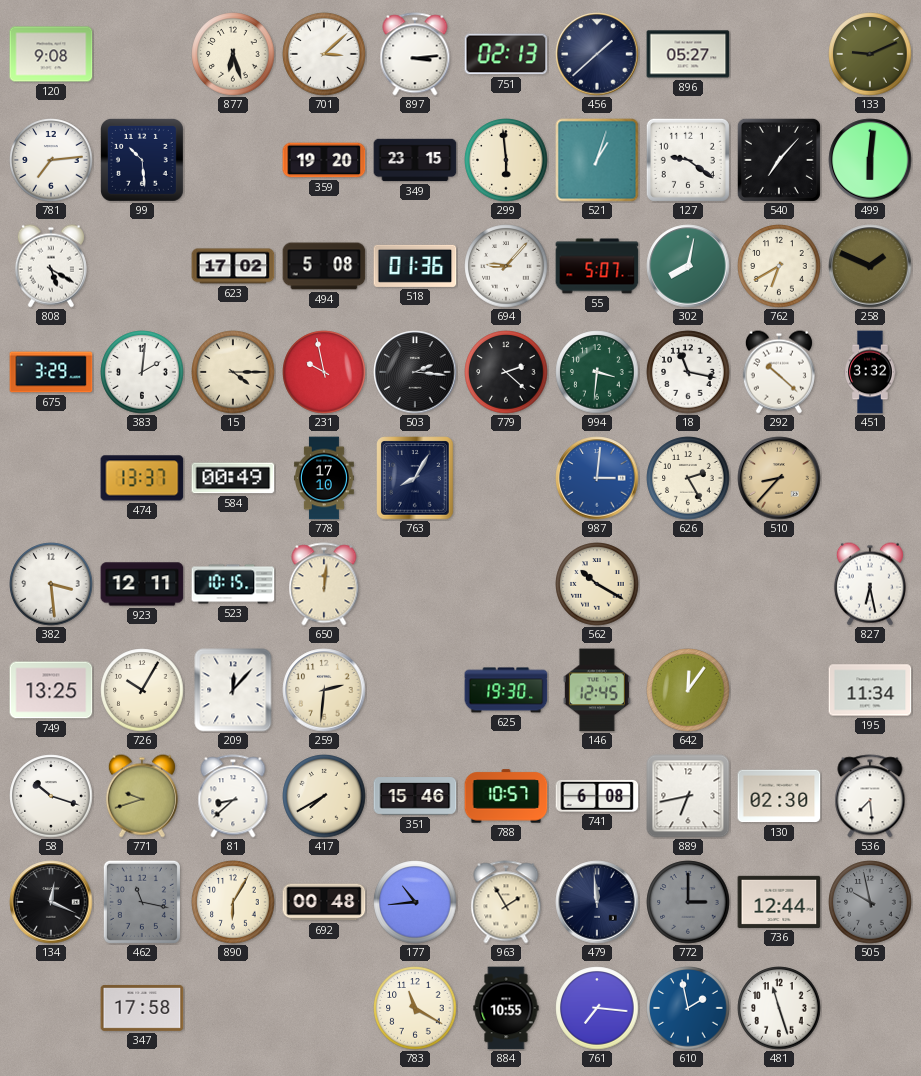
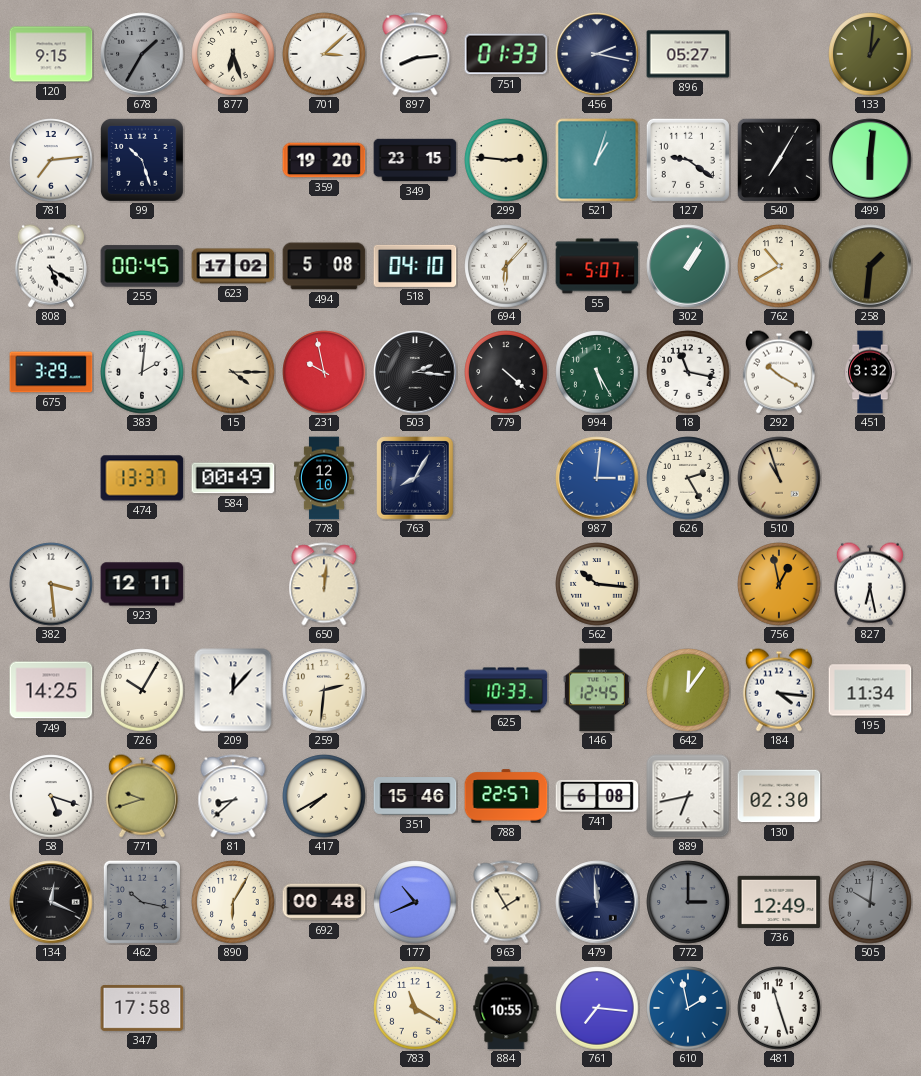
120: 9:08 -> 9:15
678: none -> 1:35
897: 3:14 -> 8:14
751: 02:13 -> 01:33
456: 1:38 -> 2:17
133: 9:11 -> 1:01
99: 10:29 -> 10:27
299: 5:59 -> 2:46
540: 7:07 -> 7:05
255: none -> 00:45
518: 01:36 -> 04:10
694: 9:07 -> 6:07
302: 8:02 -> 1:05
762: 6:40 -> 10:40
258: 1:49 -> 1:31
779: 2:22 -> 4:22
994: 3:31 -> 5:25
292: 10:22 -> 10:20
778: 17:10 -> 12:10
510: 8:37 -> 10:57
523: 10:15 -> none
562: 10:20 -> 10:16
756: none -> 12:58
749: 13:25 -> 14:25
625: 19:30 -> 10:33
184: none -> 4:16
58: 10:18 -> 5:18
788: 10:57 -> 22:57
536: 7:29 -> none
462: 11:17 -> 10:17
177: 10:44 -> 10:41
736: 12:44 -> 12:49
505: 9:58 -> 10:01
